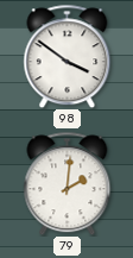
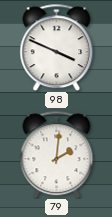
98: 3:51 -> 3:49
